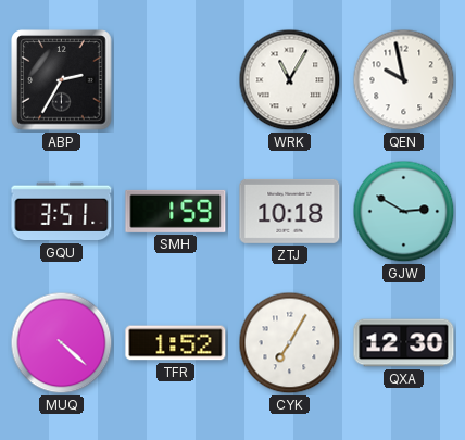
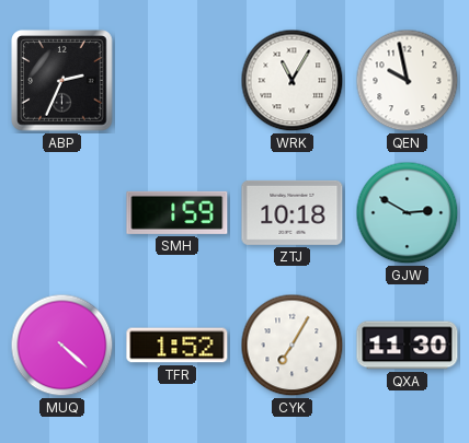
ABP: 2:35 -> 2:34
GQU: 3:51 -> none
QXA: 12:30 -> 11:30
